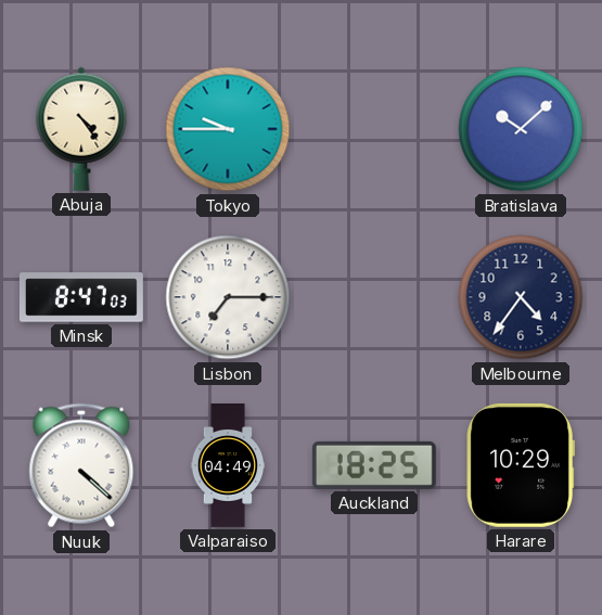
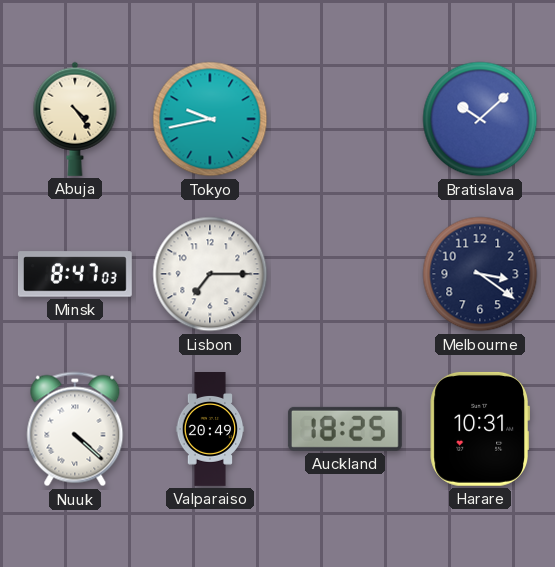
Tokyo: 9:45 -> 9:43
Melbourne: 4:36 -> 3:21
Valparaiso: 04:49 -> 20:49
Harare: 10:29 -> 10:31
